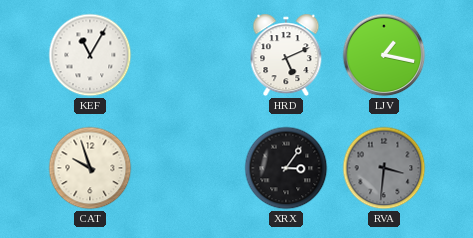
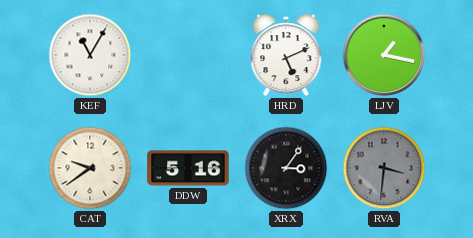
CAT: 9:57 -> 9:39
DDW: none -> 5:16
